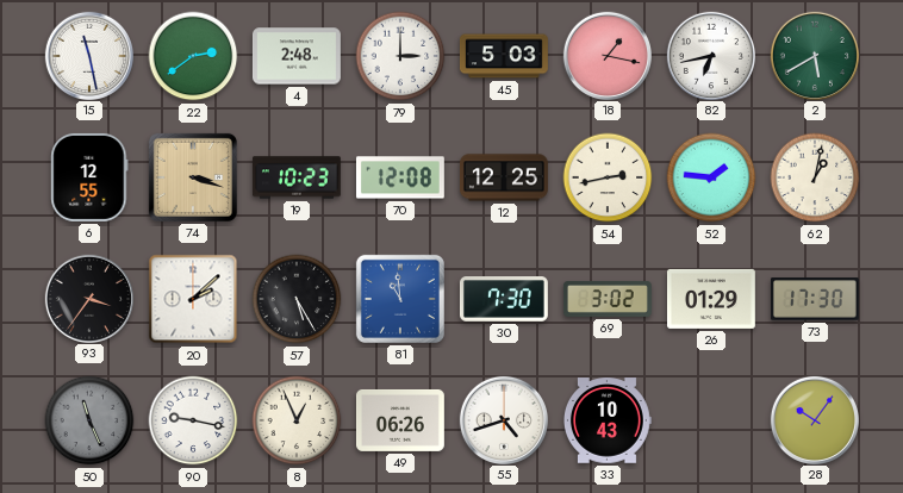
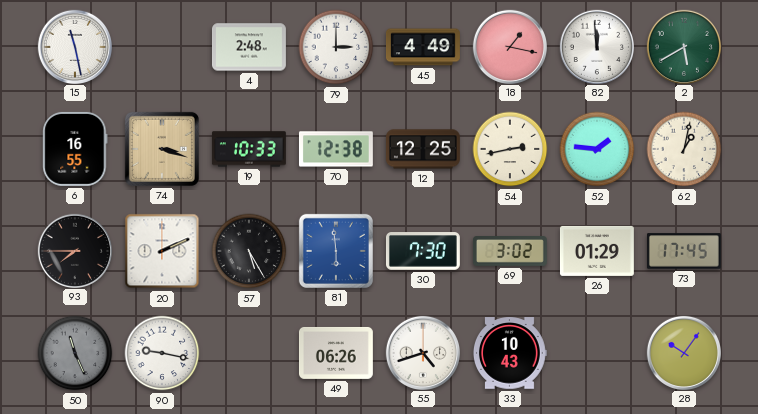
22: 2:39 -> none
45: 5:03 -> 4:49
82: 6:43 -> 11:59
6: 12:55 -> 16:55
19: 10:23 -> 10:33
70: 12:08 -> 12:38
93: 3:36 -> 7:45
20: 2:08 -> 2:11
81: 10:59 -> 5:59
73: 17:30 -> 17:45
8: 12:56 -> none
